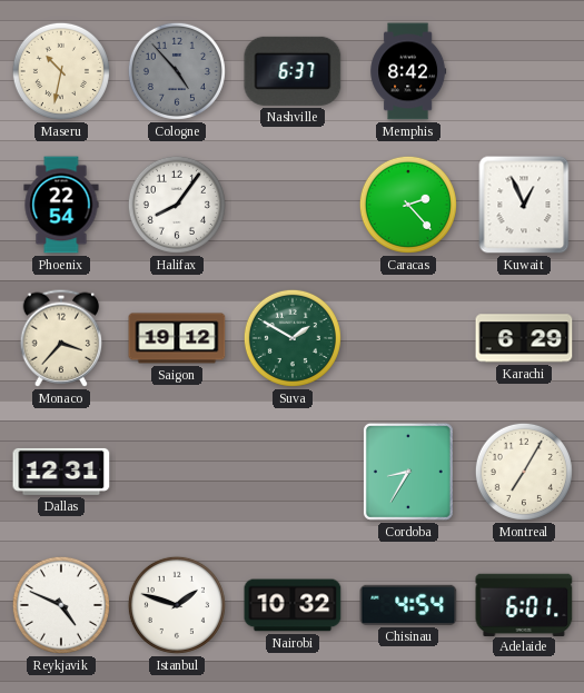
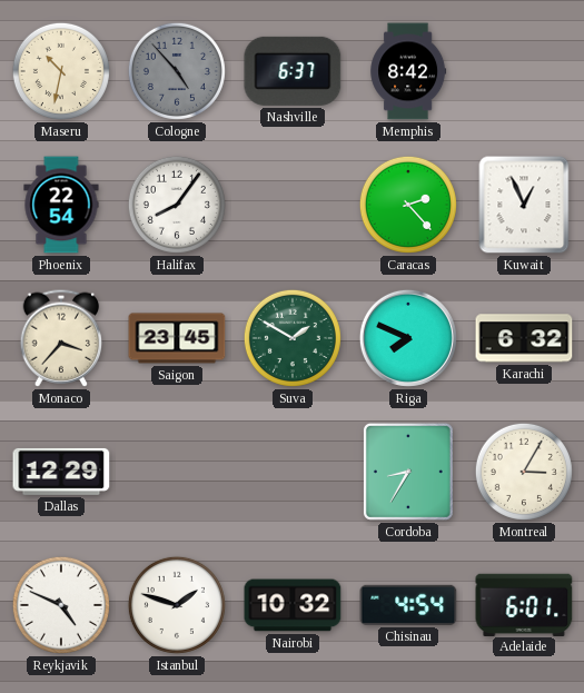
Saigon: 19:12 -> 23:45
Riga: none -> 7:49
Karachi: 6:29 -> 6:32
Dallas: 12:31 -> 12:29
Montreal: 7:05 -> 3:05
